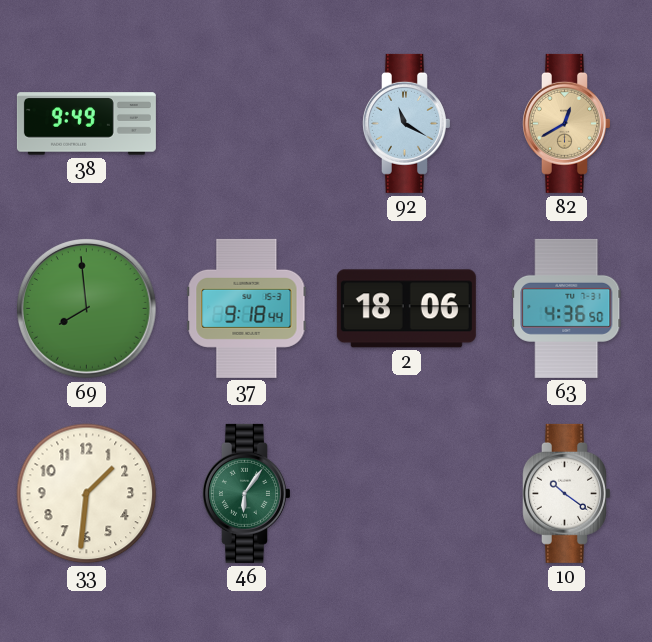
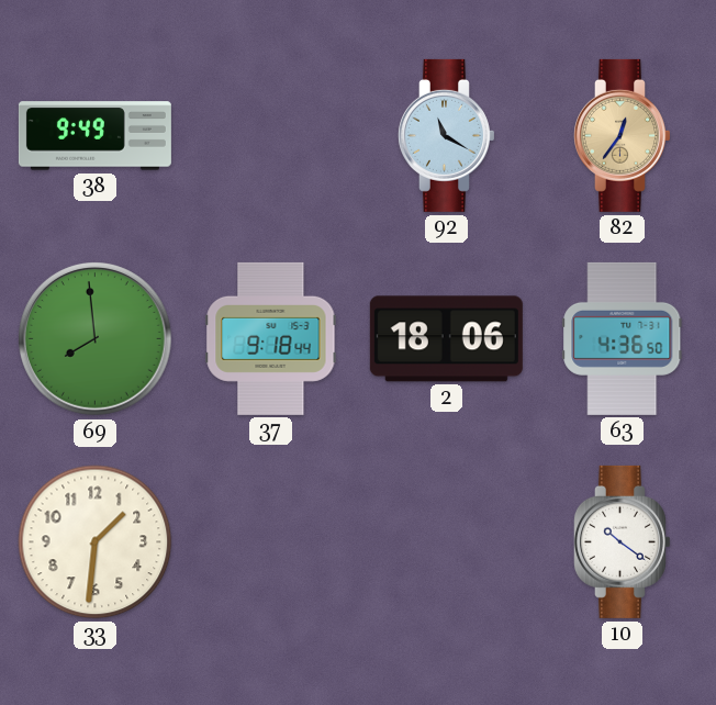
82: 12:40 -> 12:36
46: 6:06 -> none
